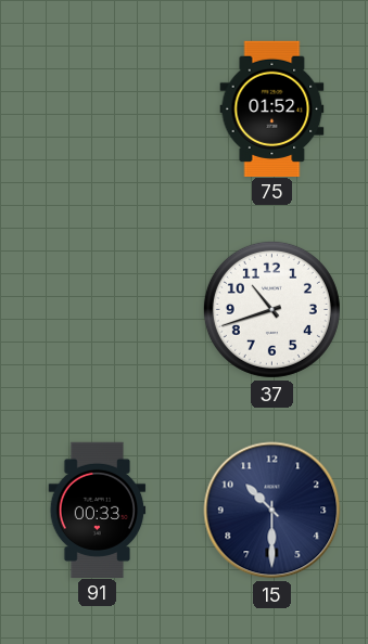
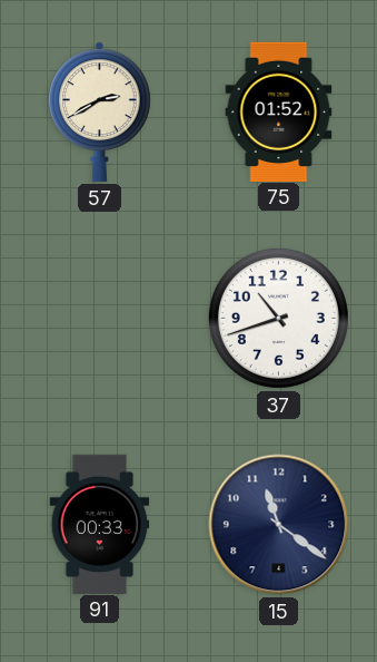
57: none -> 2:40
15: 10:30 -> 11:21
